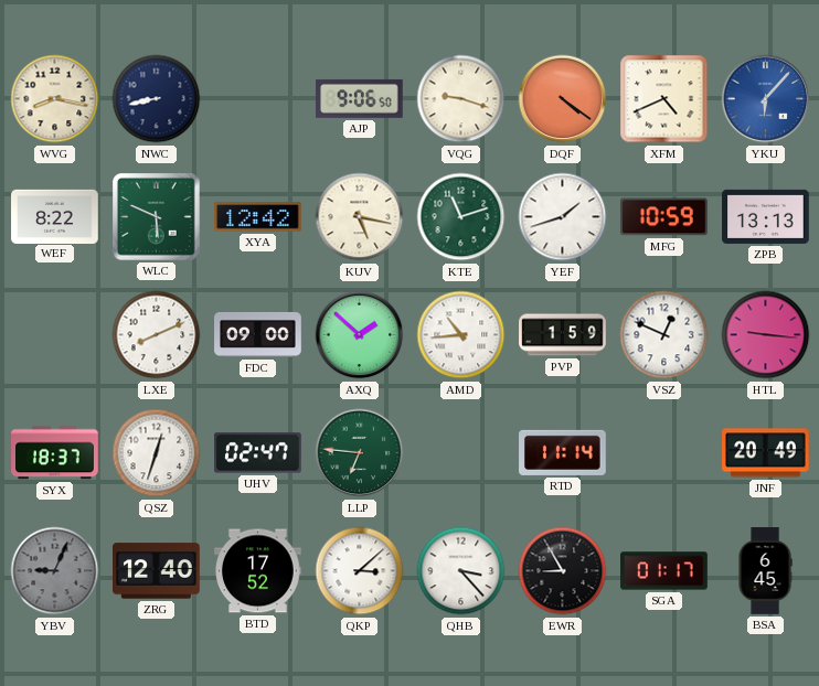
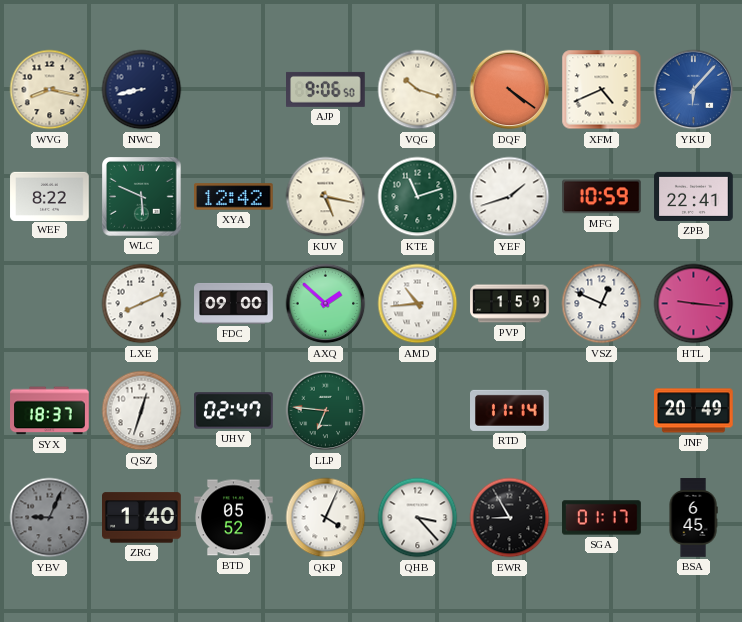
VQG: 9:18 -> 10:18
ZPB: 13:13 -> 22:41
ZRG: 12:40 -> 1:40
BTD: 17:52 -> 05:52
QKP: 3:08 -> 4:04
